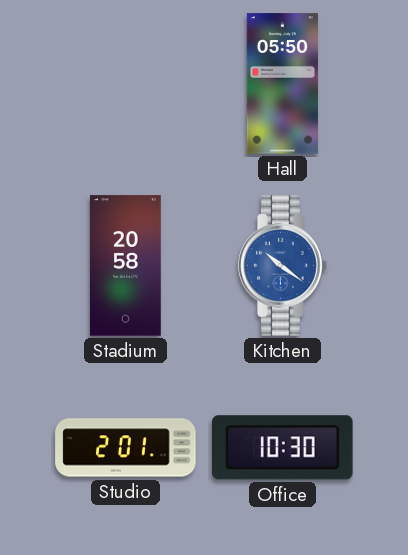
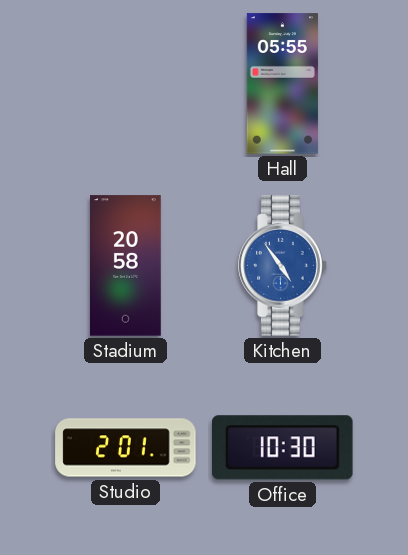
Hall: 05:50 -> 05:55
Kitchen: 10:21 -> 4:54
